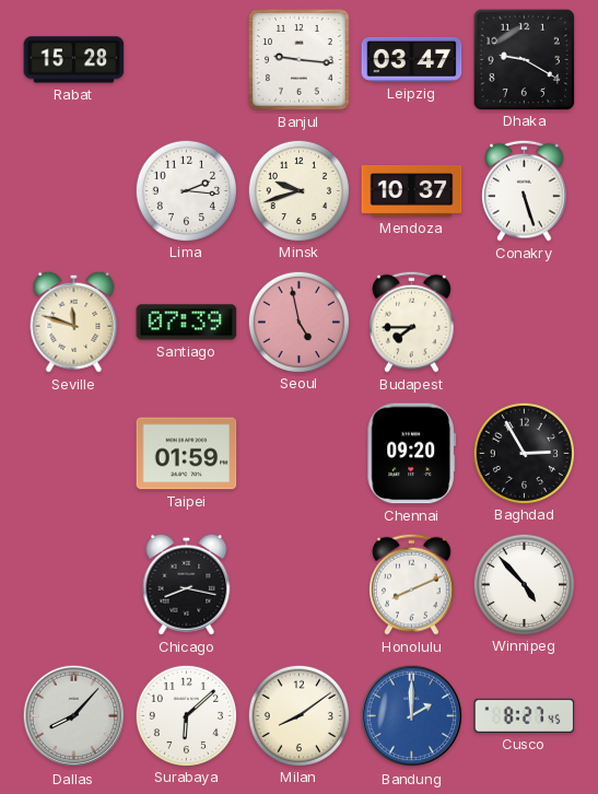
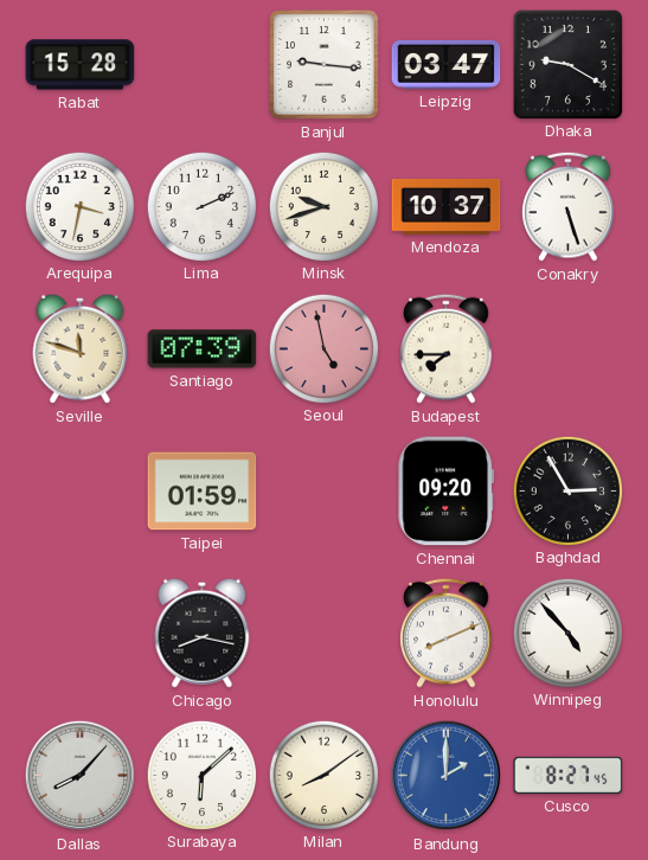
Arequipa: none -> 3:32
Lima: 2:16 -> 2:11
